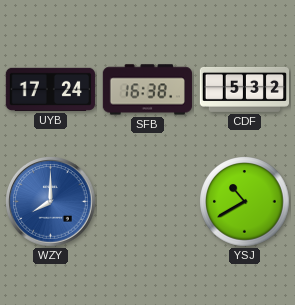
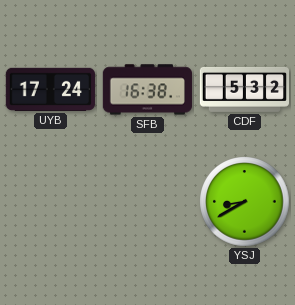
WZY: 8:00 -> none
YSJ: 10:40 -> 8:40
